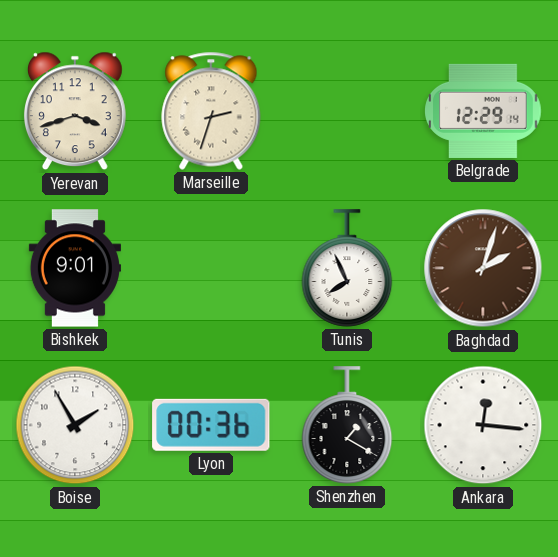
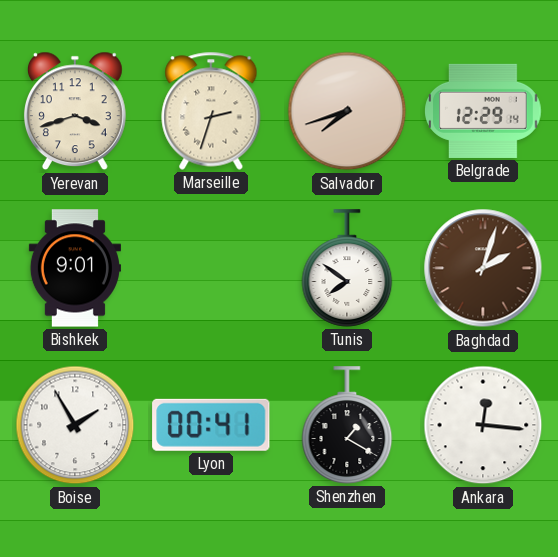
Salvador: none -> 7:42
Tunis: 7:56 -> 7:51
Lyon: 00:36 -> 00:41
